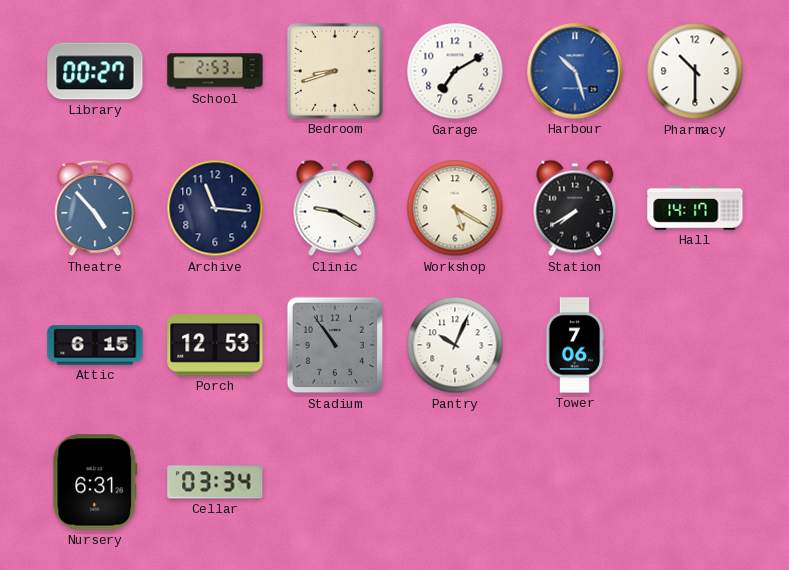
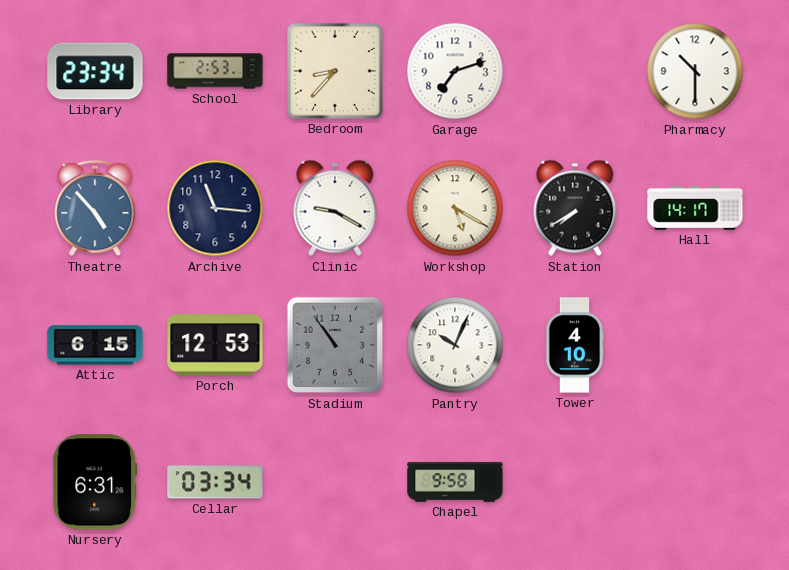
Library: 00:27 -> 23:34
Bedroom: 8:42 -> 8:37
Garage: 7:10 -> 7:12
Harbour: 10:27 -> none
Tower: 7:06 -> 4:10
Chapel: none -> 9:58
